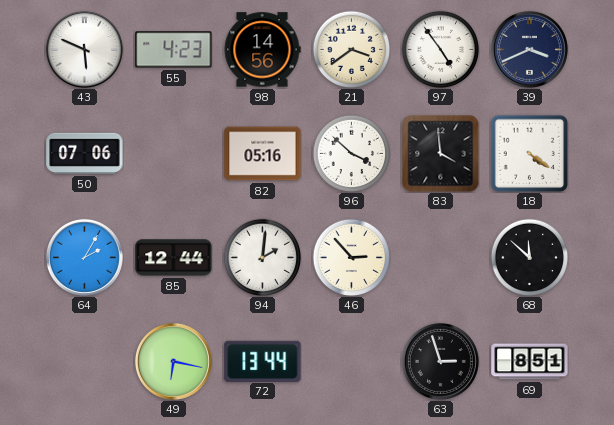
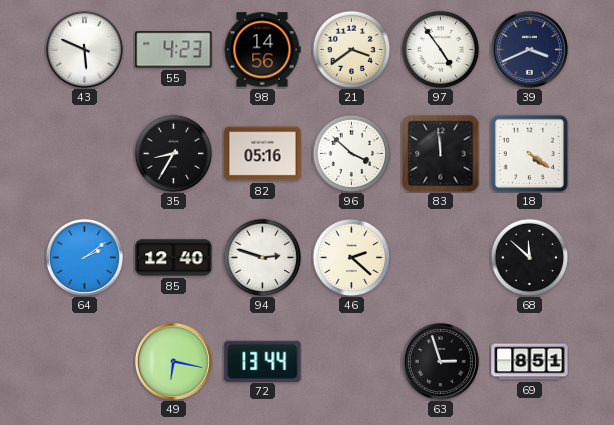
50: 07:06 -> none
35: none -> 8:35
83: 3:59 -> 11:59
64: 2:05 -> 2:09
85: 12:44 -> 12:40
94: 2:01 -> 2:48
46: 2:53 -> 2:22
